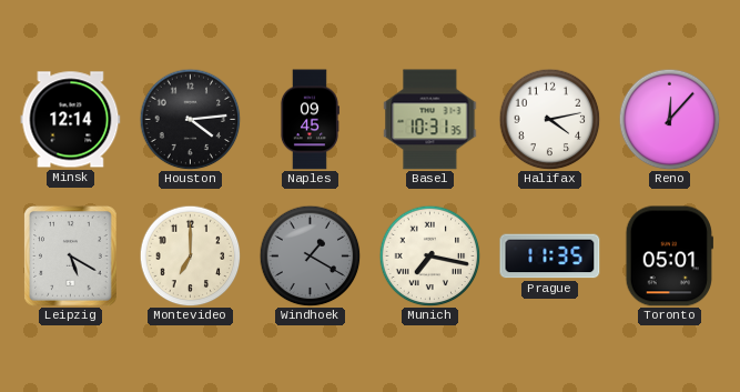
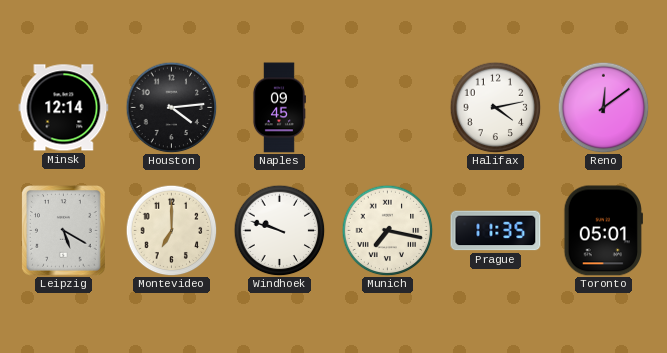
Basel: 10:31 -> none
Reno: 12:07 -> 12:09
Windhoek: 1:20 -> 9:48
Windhoek dial: grey -> white
